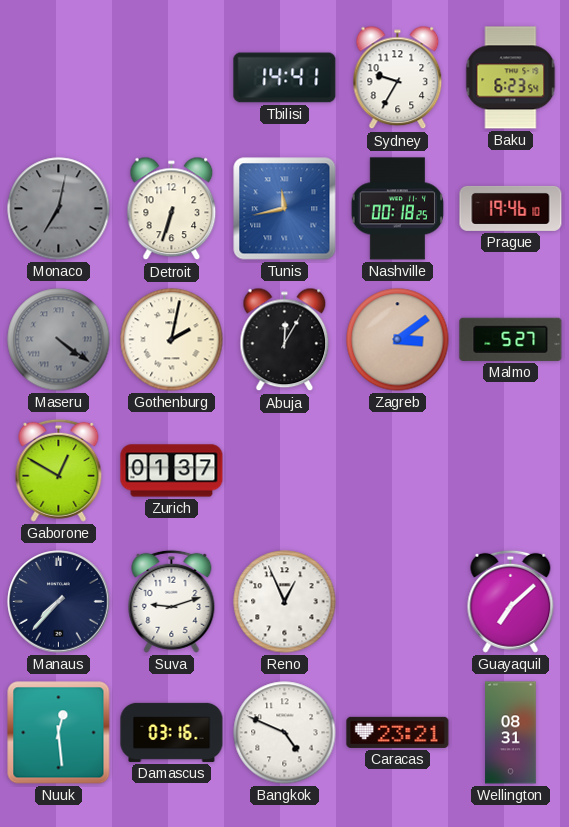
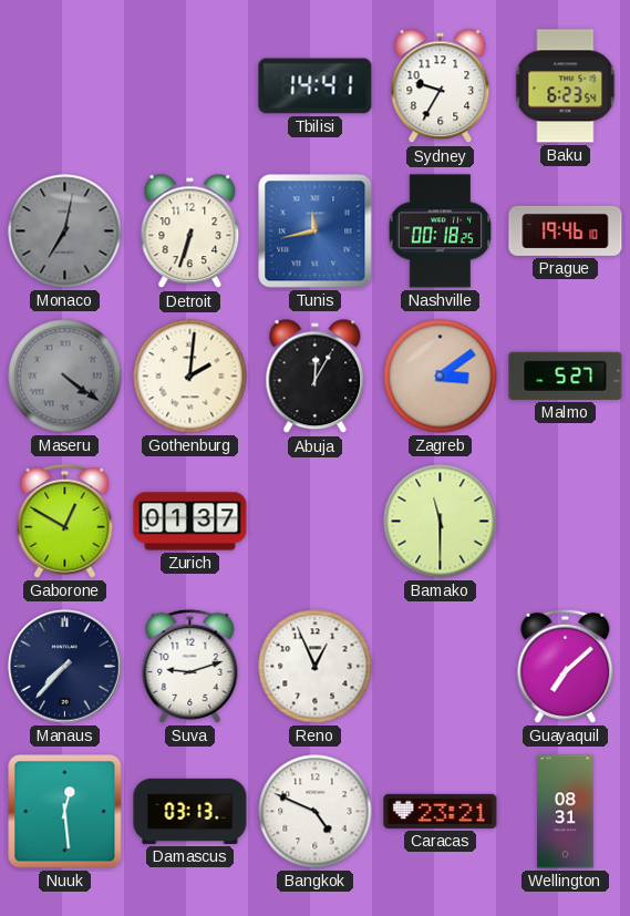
Gothenburg: 2:02 -> 2:01
Bamako: none -> 11:30
Damascus: 03:16 -> 03:13
